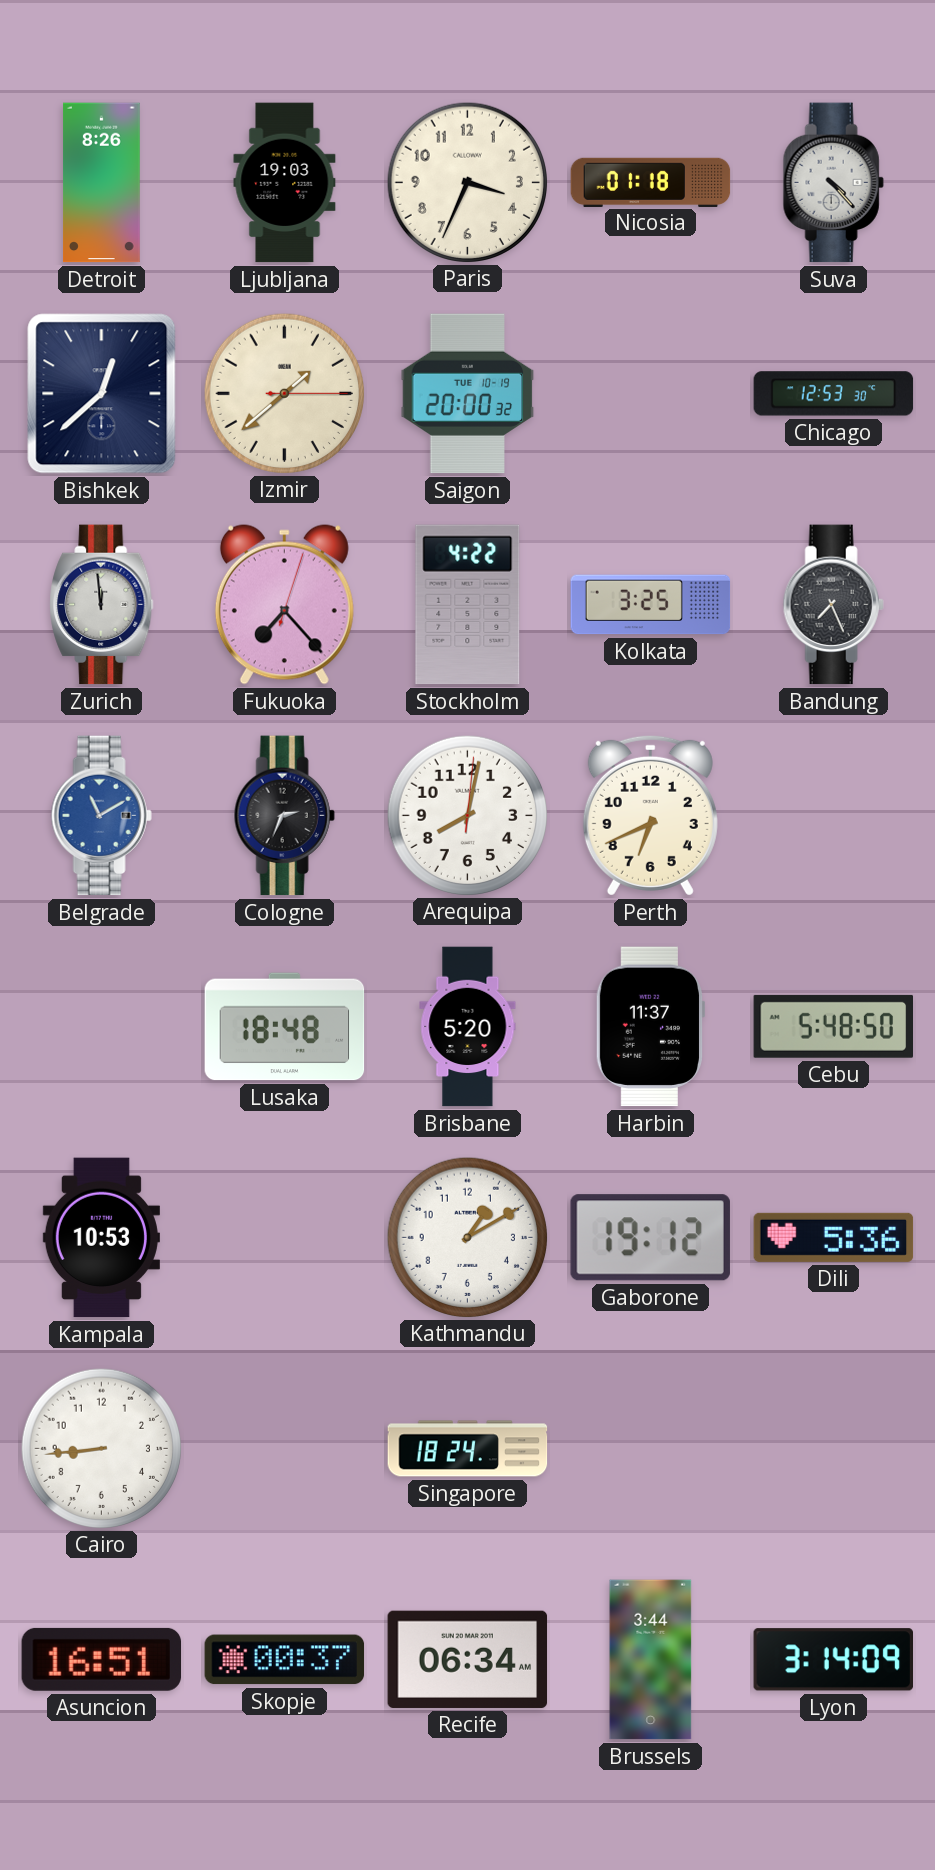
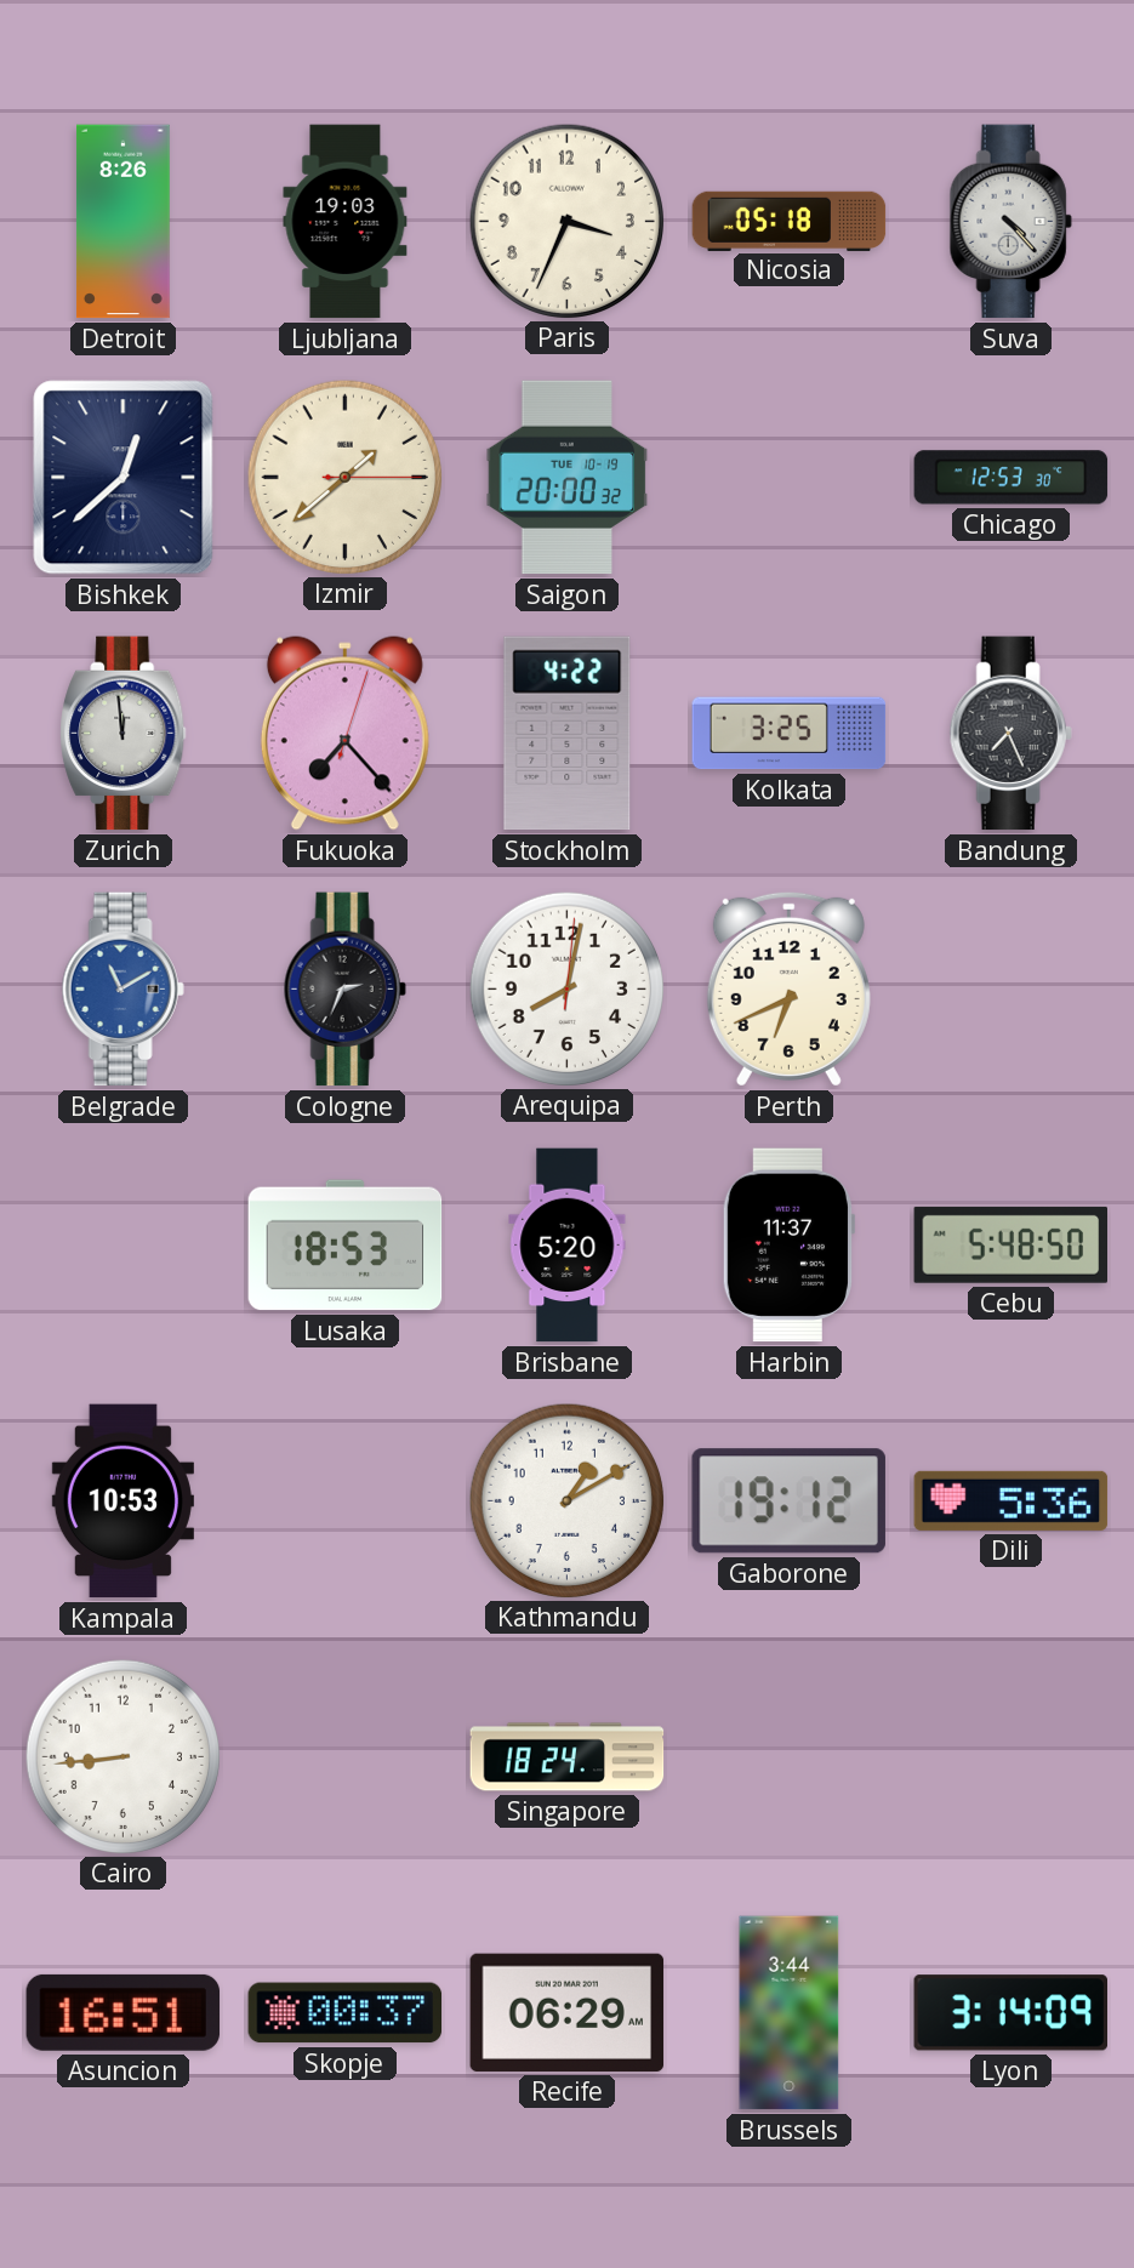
Nicosia: 01:18 -> 05:18
Lusaka: 18:48 -> 18:53
Recife: 06:34 -> 06:29
